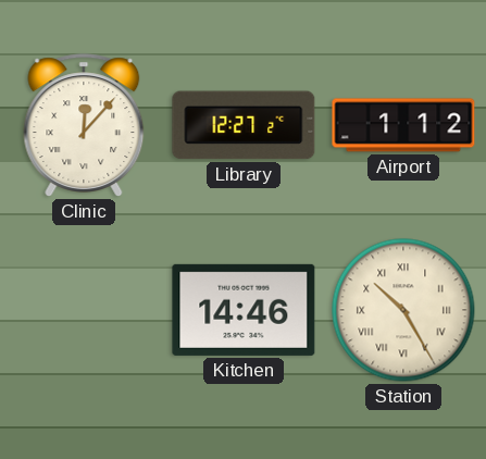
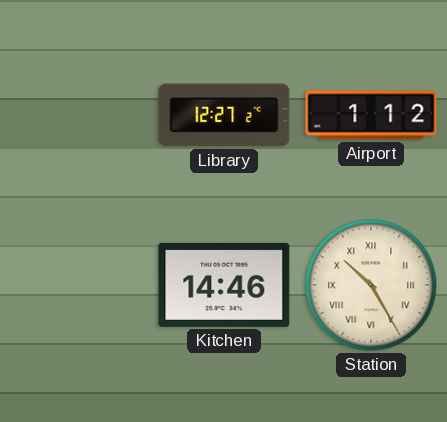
Clinic: 12:07 -> none
